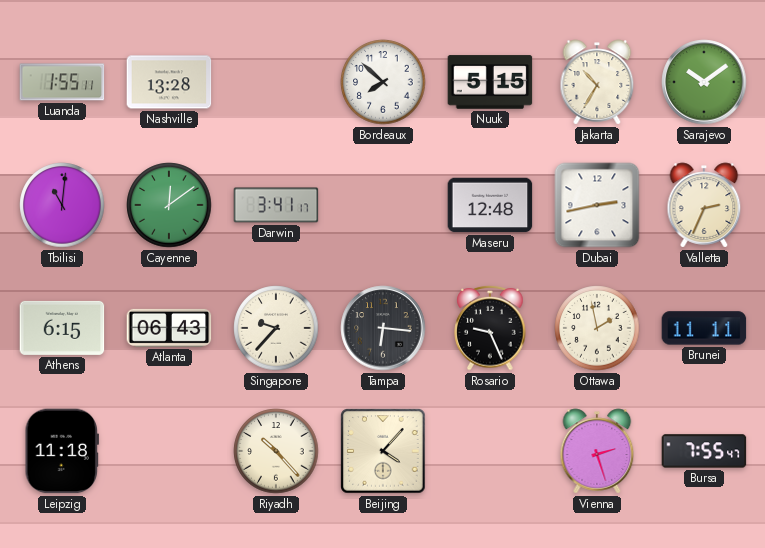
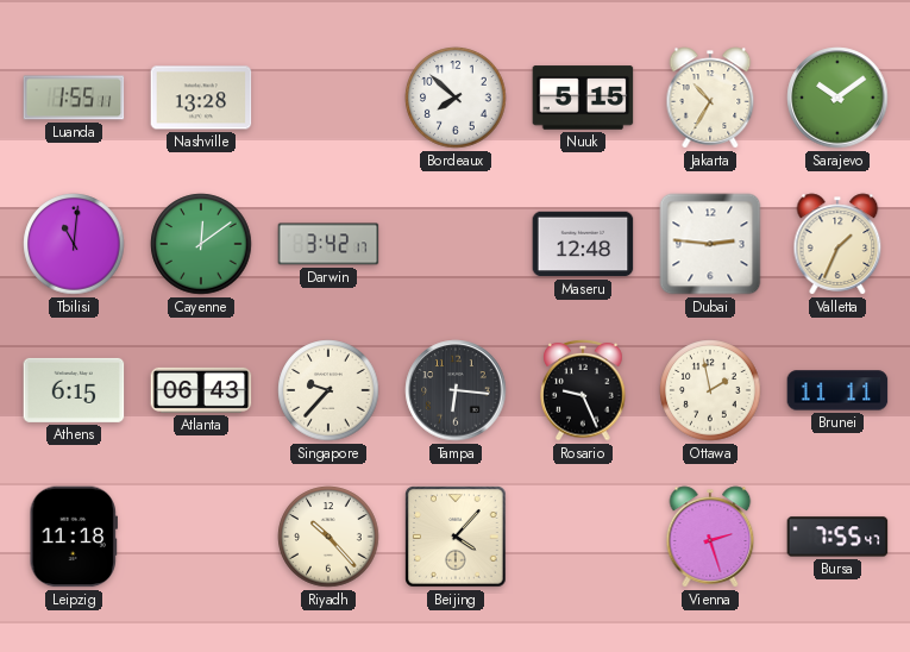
Darwin: 3:41 -> 3:42
Dubai: 2:43 -> 2:46
Valletta: 2:34 -> 1:34
